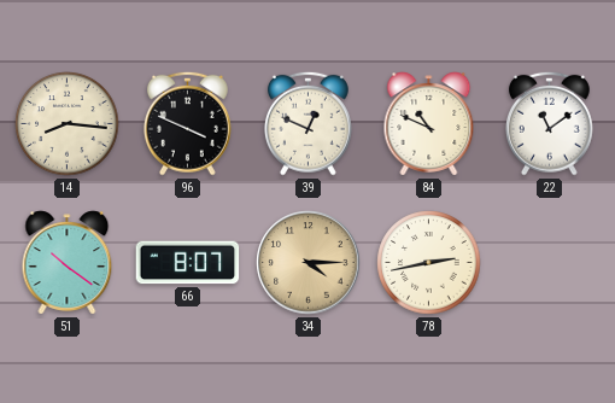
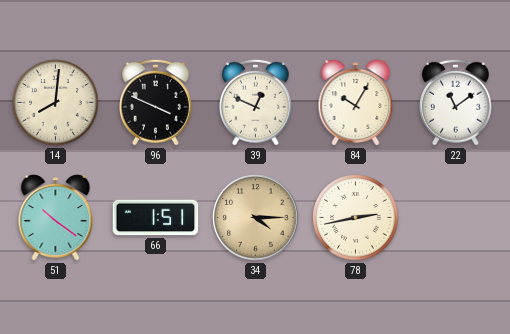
14: 8:16 -> 8:01
84: 10:49 -> 10:05
66: 8:07 -> 1:51
